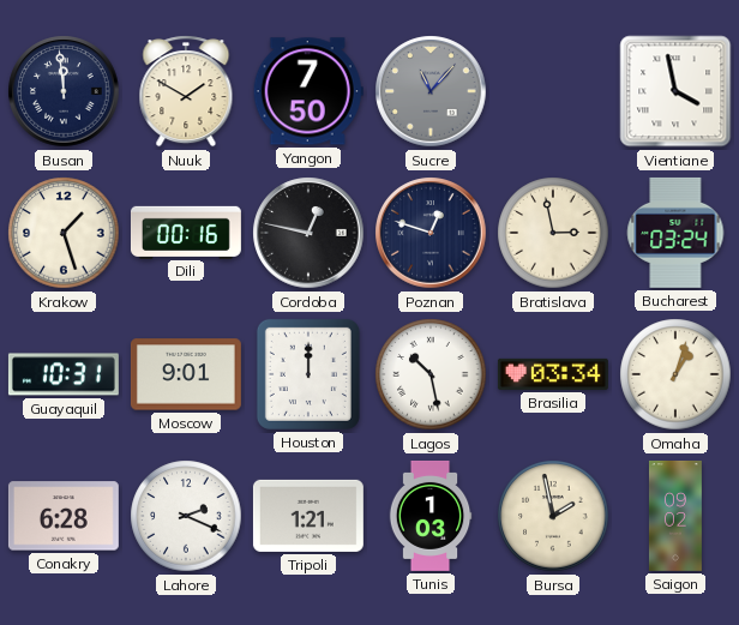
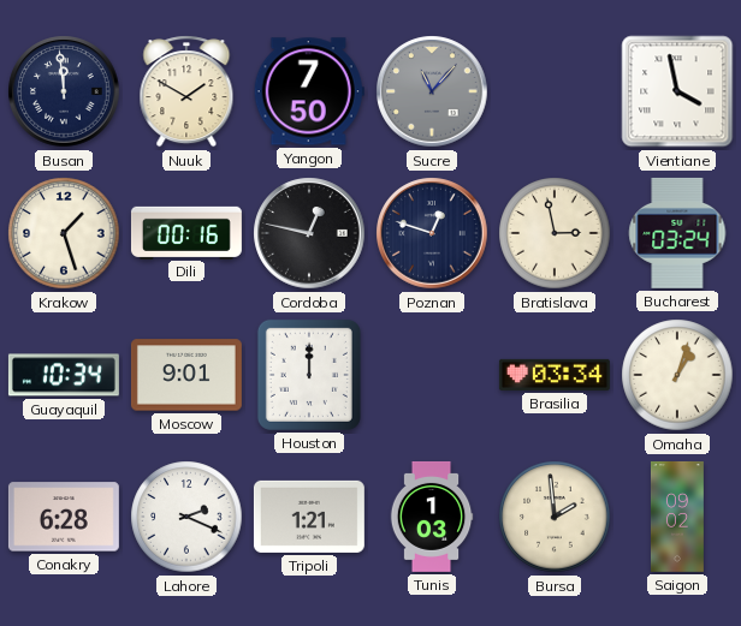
Guayaquil: 10:31 -> 10:34
Lagos: 10:28 -> none
Bursa: 1:58 -> 1:59
